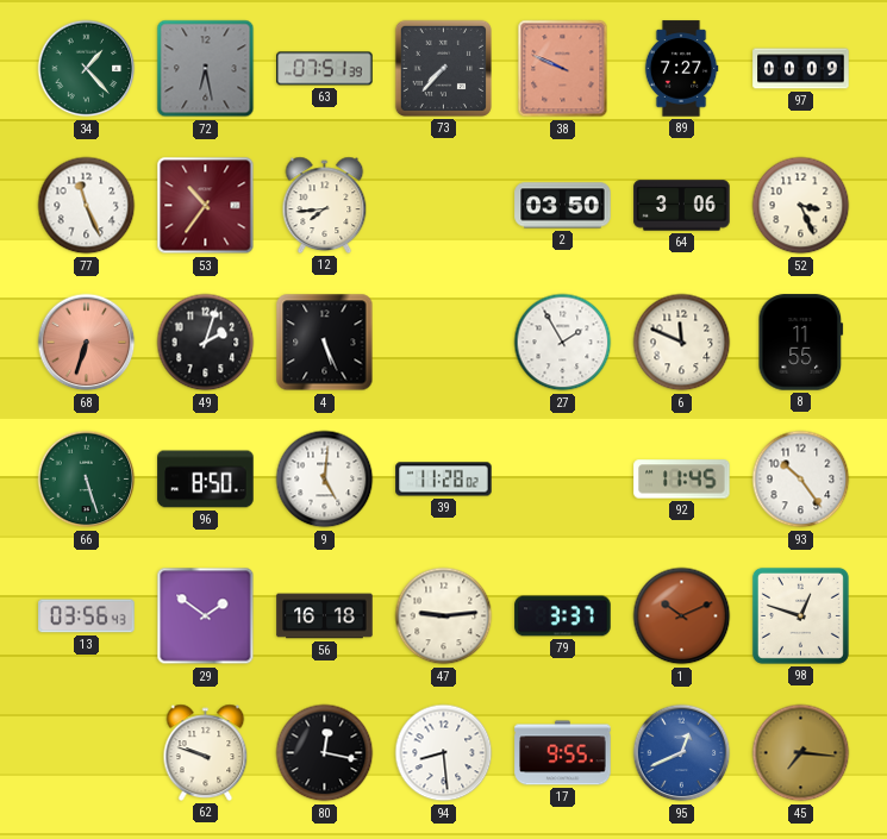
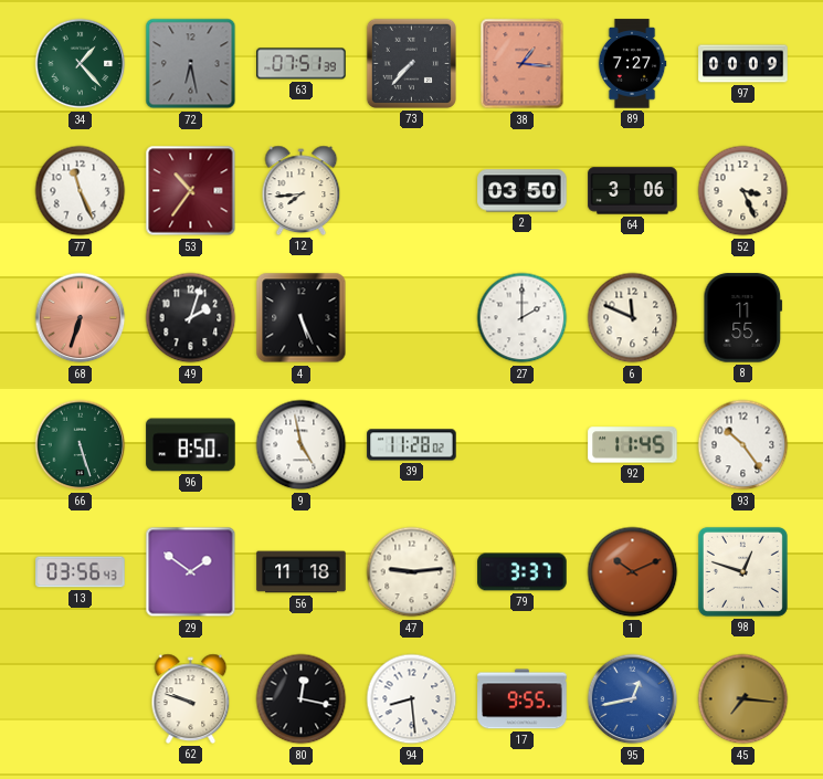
38: 9:49 -> 1:16
27: 1:55 -> 2:00
9: 5:01 -> 4:58
56: 16:18 -> 11:18
95: 12:41 -> 12:43
